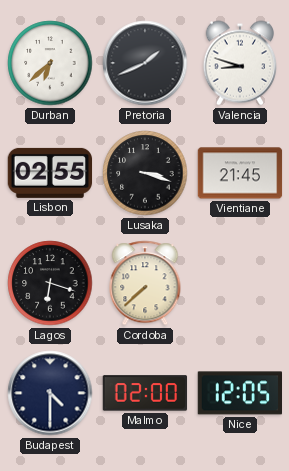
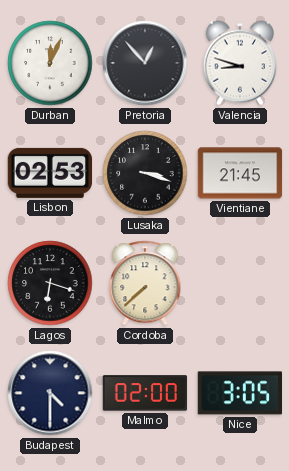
Durban: 6:38 -> 12:04
Pretoria: 1:41 -> 12:53
Lisbon: 02:55 -> 02:53
Nice: 12:05 -> 3:05
